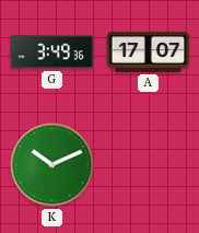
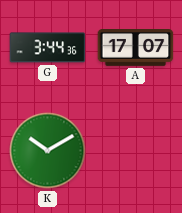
G: 3:49 -> 3:44
K: 10:11 -> 10:10
